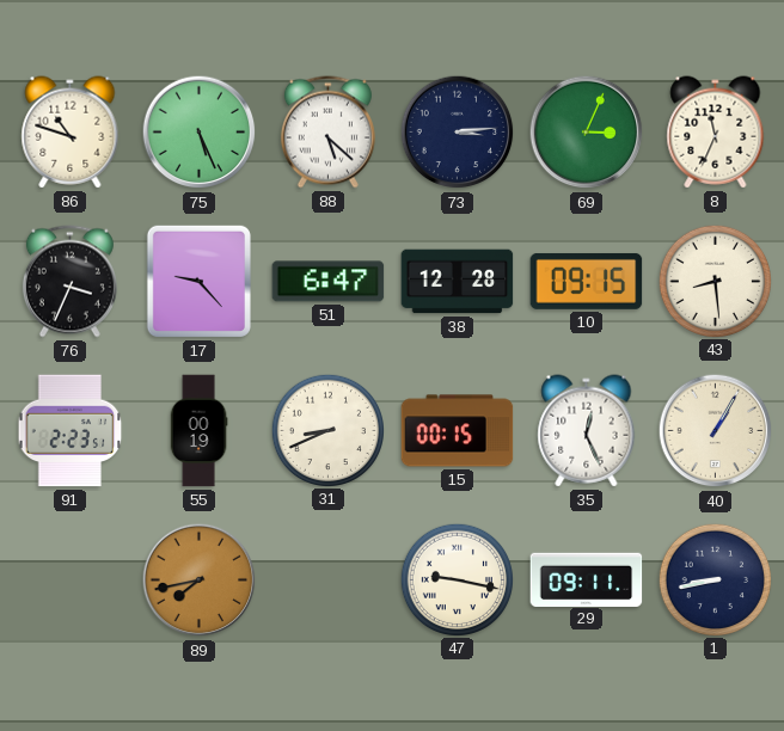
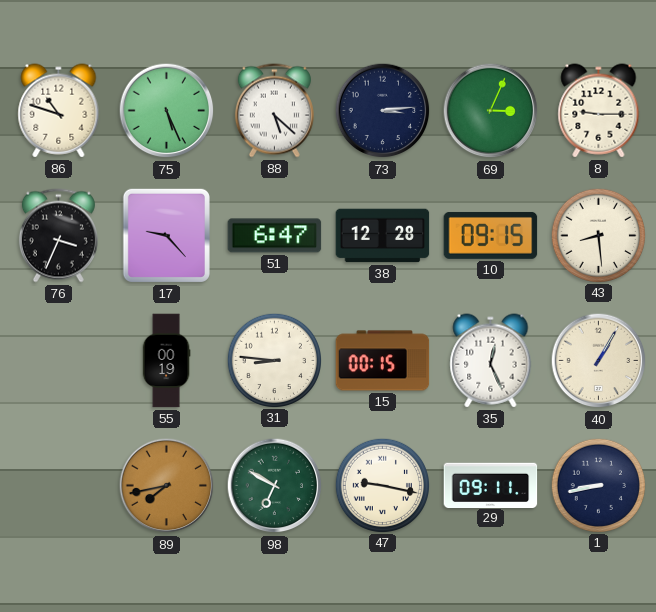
8: 11:34 -> 9:15
91: 2:23 -> none
31: 8:41 -> 8:46
98: none -> 6:50
